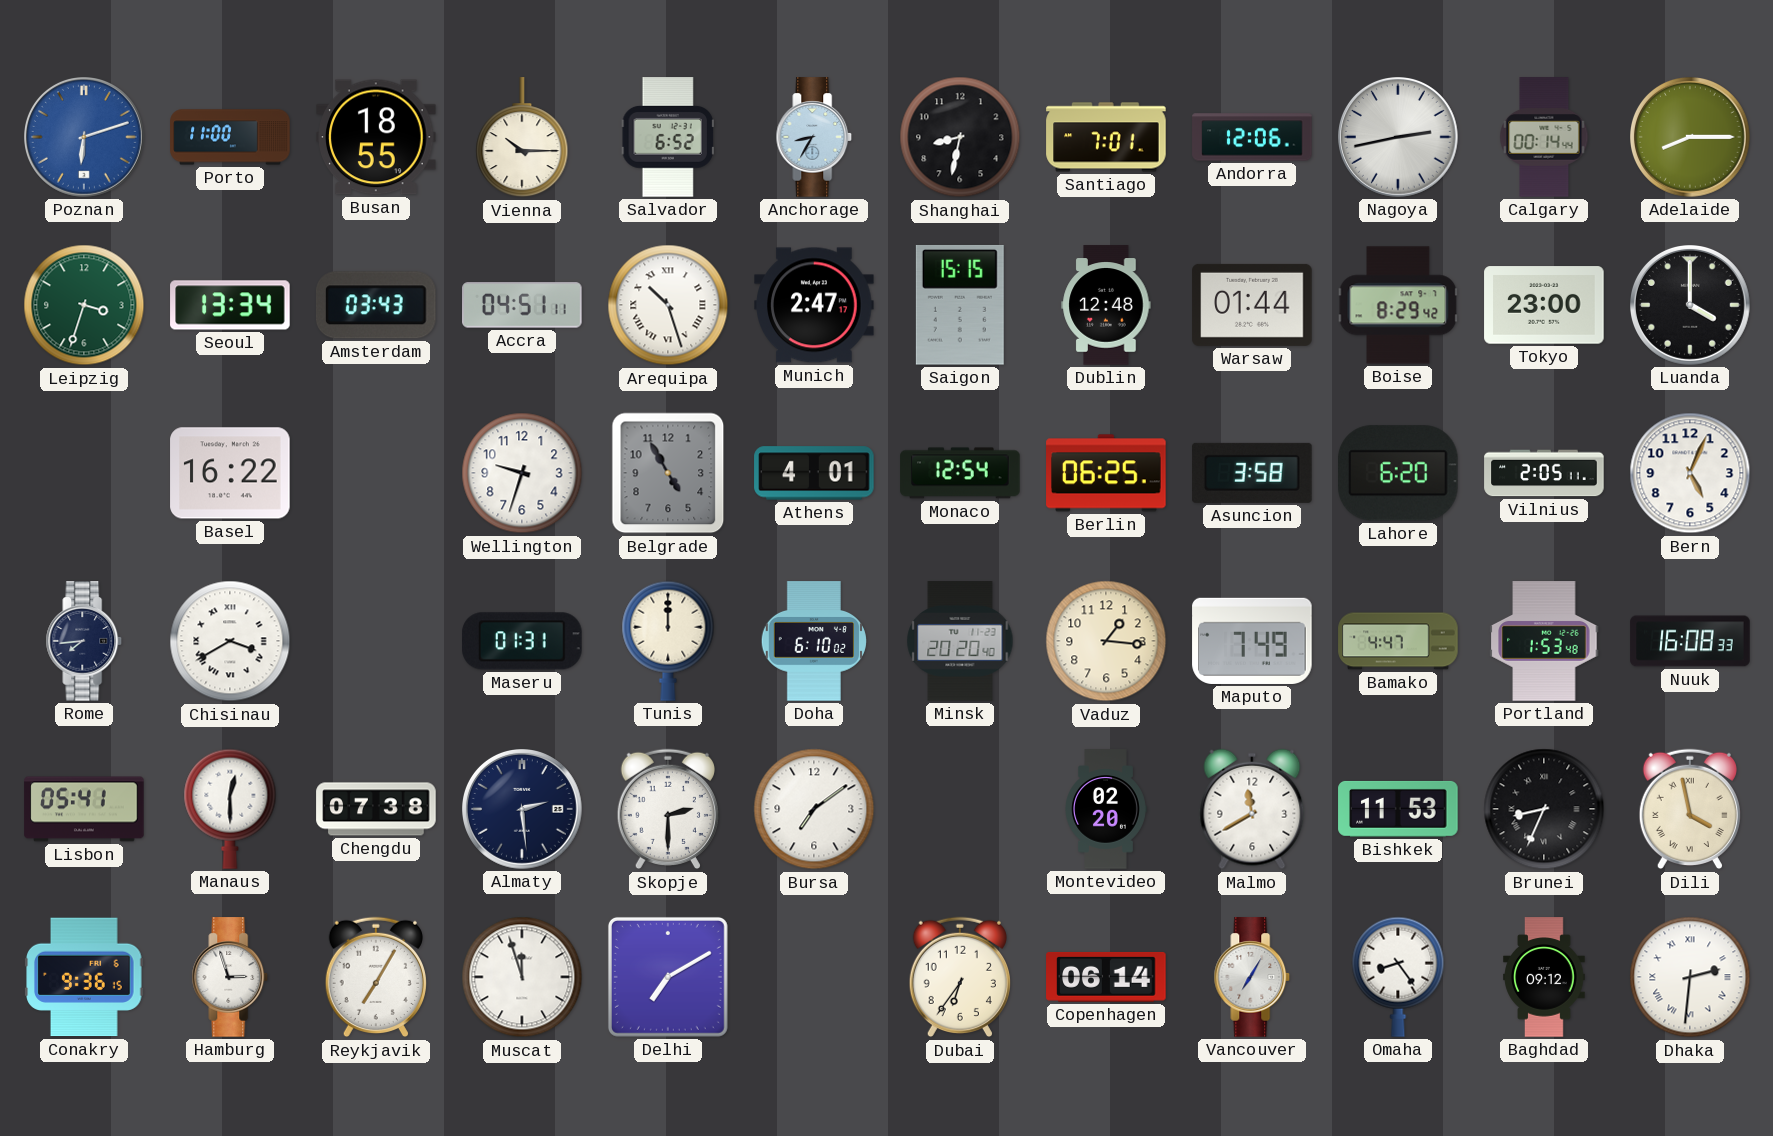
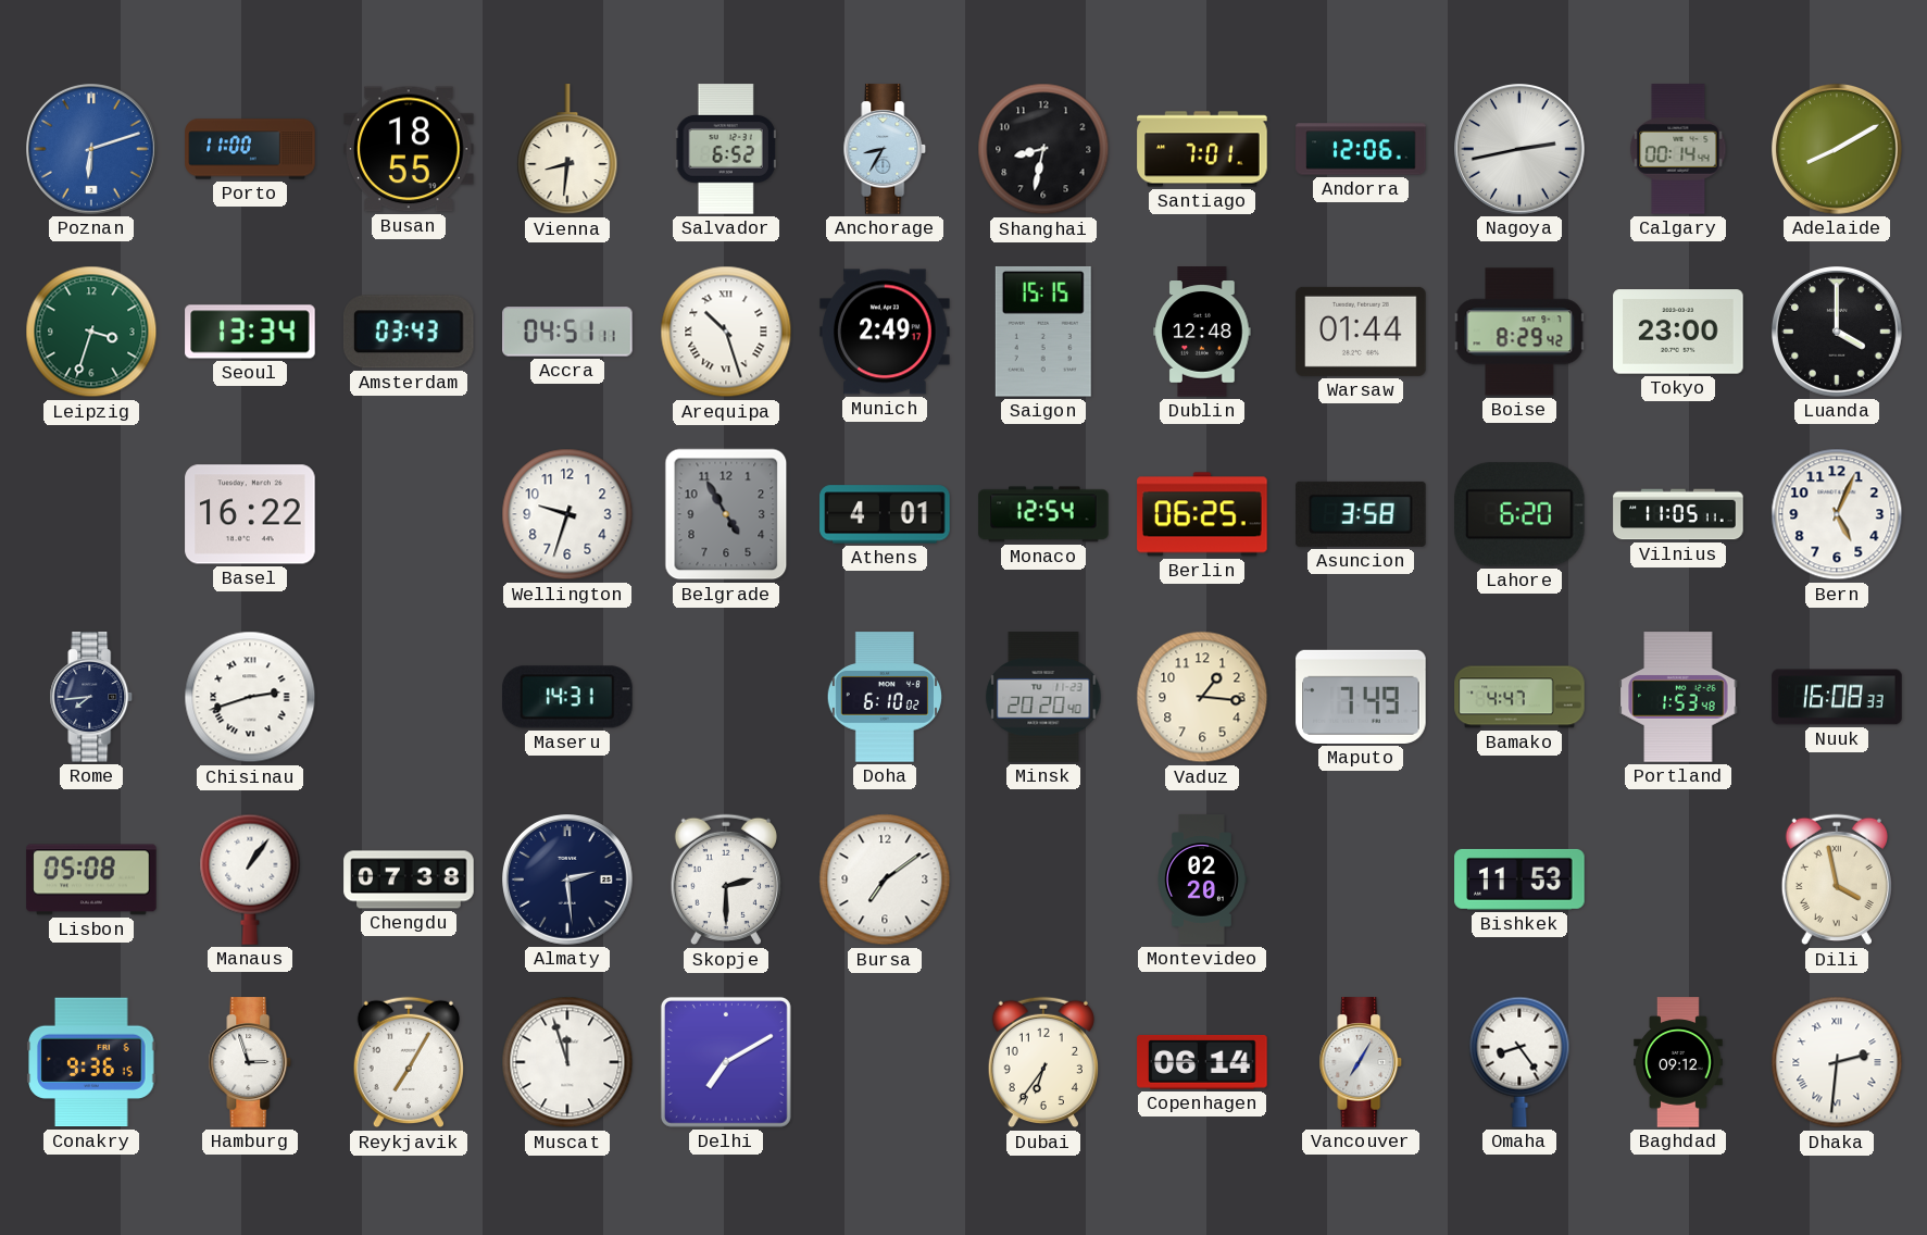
Vienna: 10:15 -> 8:31
Adelaide: 8:15 -> 8:10
Munich: 2:47 -> 2:49
Vilnius: 2:05 -> 11:05
Chisinau: 3:40 -> 2:42
Maseru: 01:31 -> 14:31
Tunis: 12:00 -> none
Lisbon: 05:41 -> 05:08
Manaus: 12:30 -> 1:06
Malmo: 11:40 -> none
Brunei: 8:34 -> none
